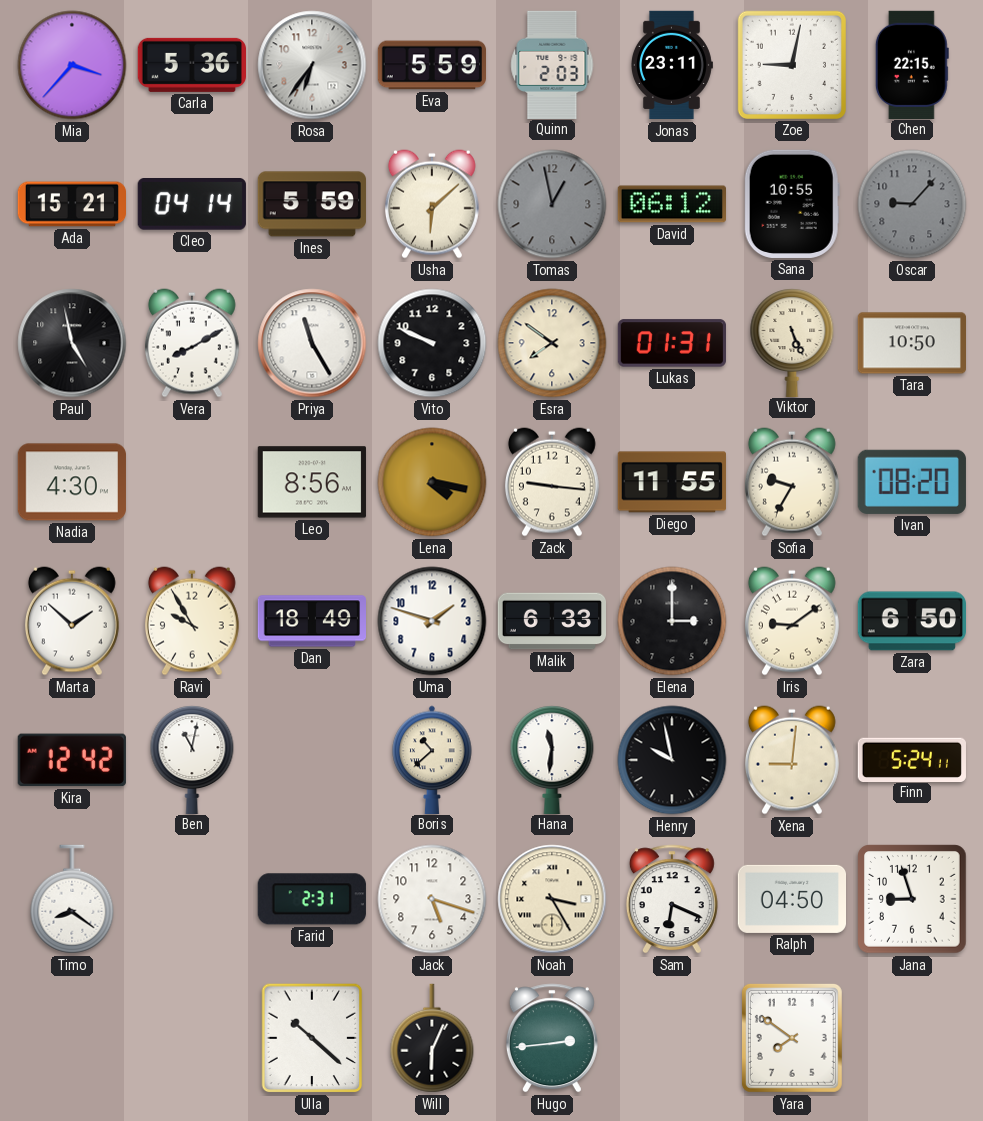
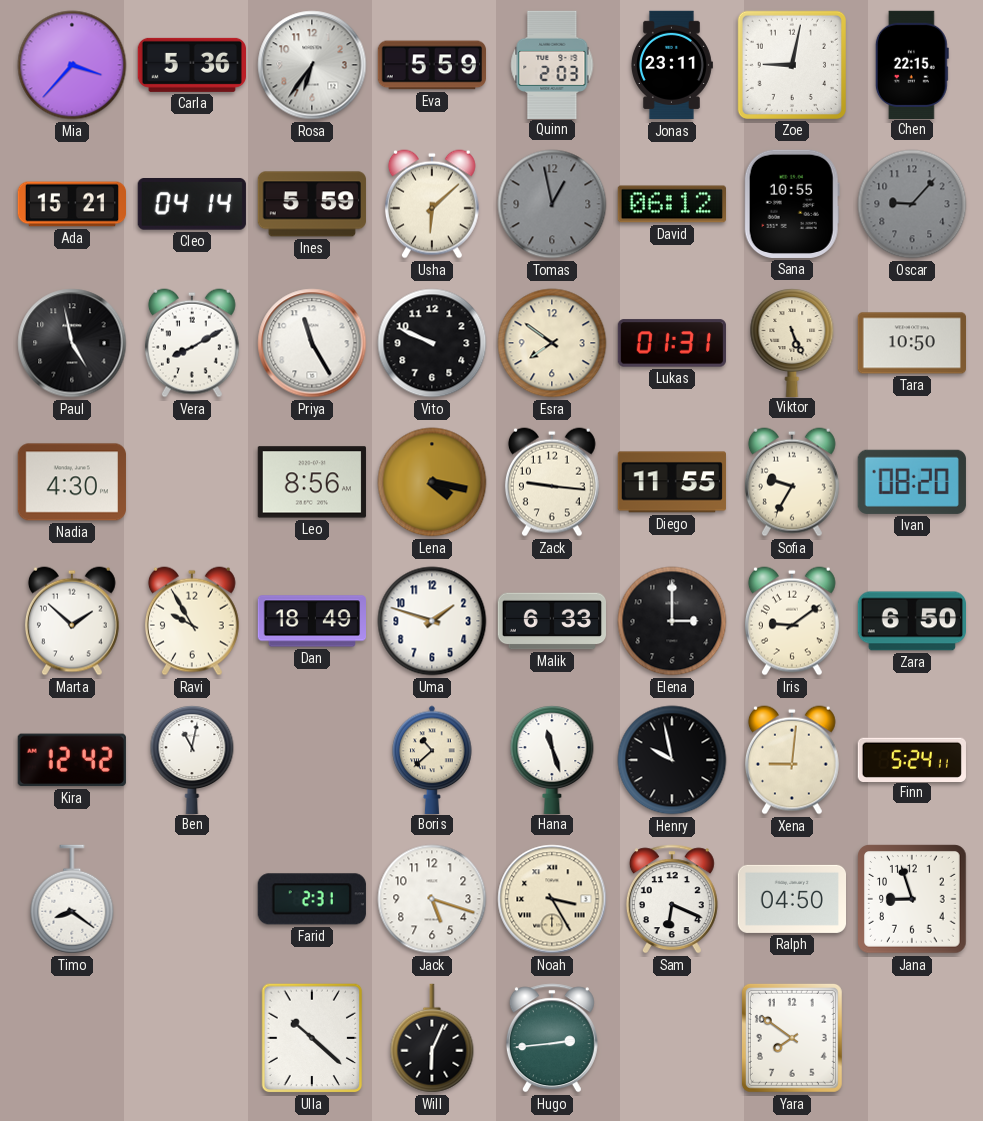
Hana: 11:31 -> 11:27
